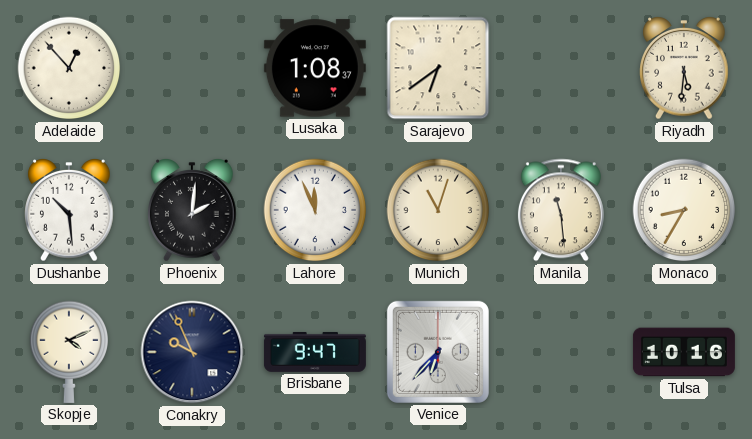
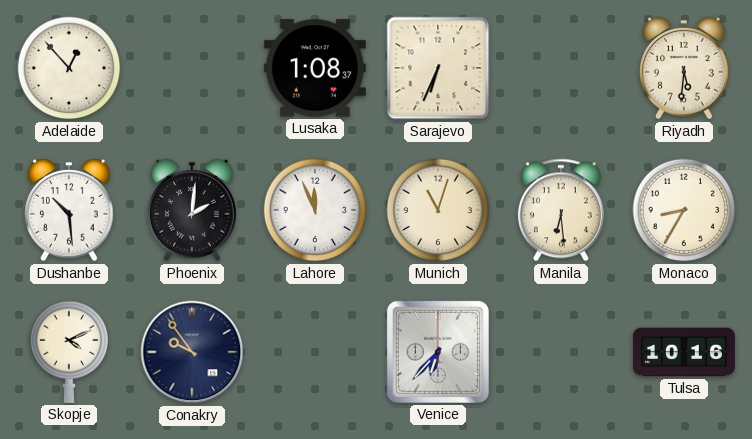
Sarajevo: 6:39 -> 6:34
Manila: 11:29 -> 6:29
Conakry: 9:56 -> 9:54
Brisbane: 9:47 -> none
